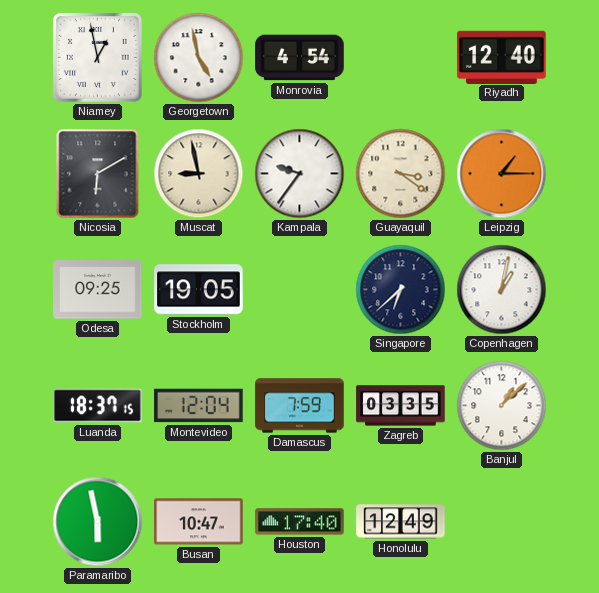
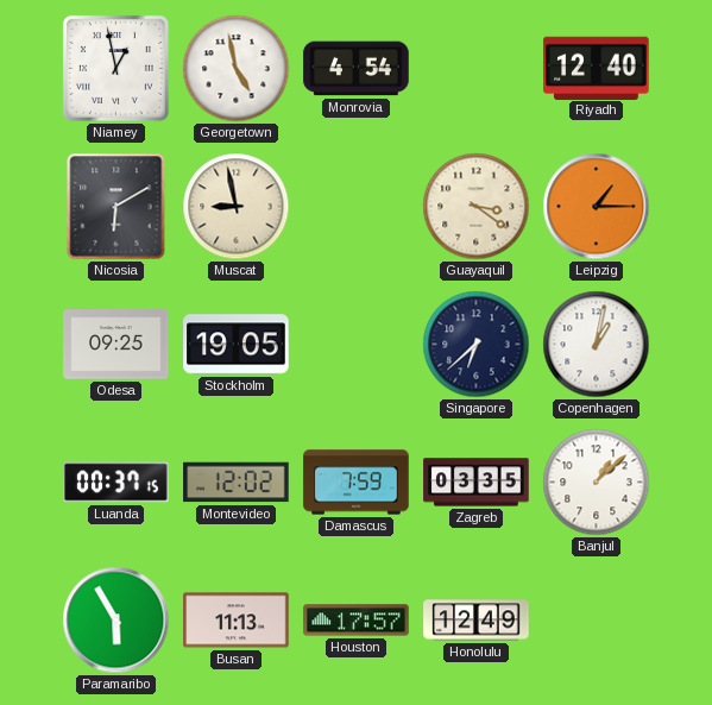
Kampala: 9:36 -> none
Luanda: 18:37 -> 00:37
Montevideo: 12:04 -> 12:02
Paramaribo: 5:58 -> 5:55
Busan: 10:47 -> 11:13
Houston: 17:40 -> 17:57
